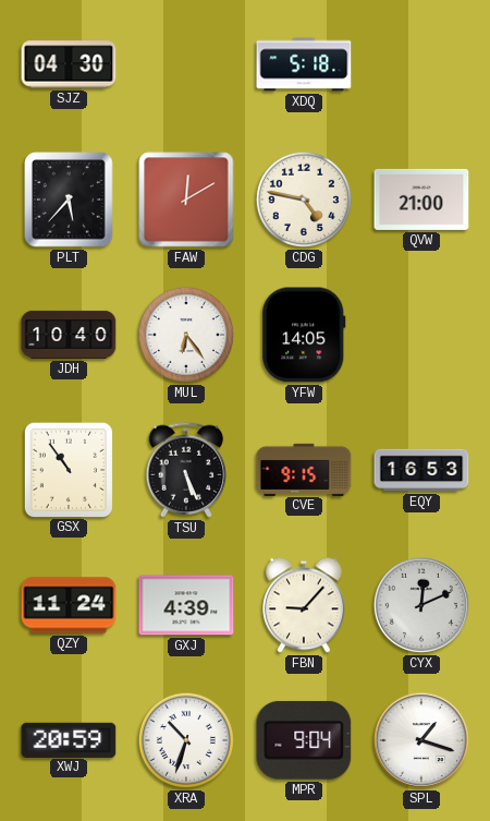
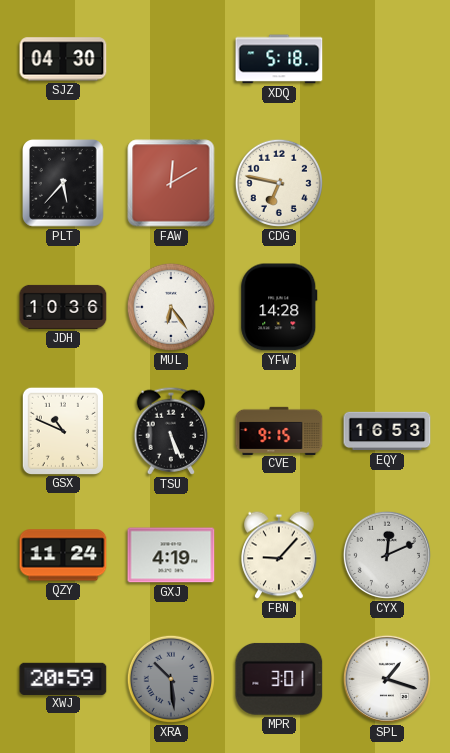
CDG: 4:47 -> 6:47
QVW: 21:00 -> none
JDH: 10:40 -> 10:36
YFW: 14:05 -> 14:28
GSX: 10:54 -> 10:49
GXJ: 4:39 -> 4:19
XRA: 10:33 -> 10:29
XRA dial: white -> grey
MPR: 9:04 -> 3:01
